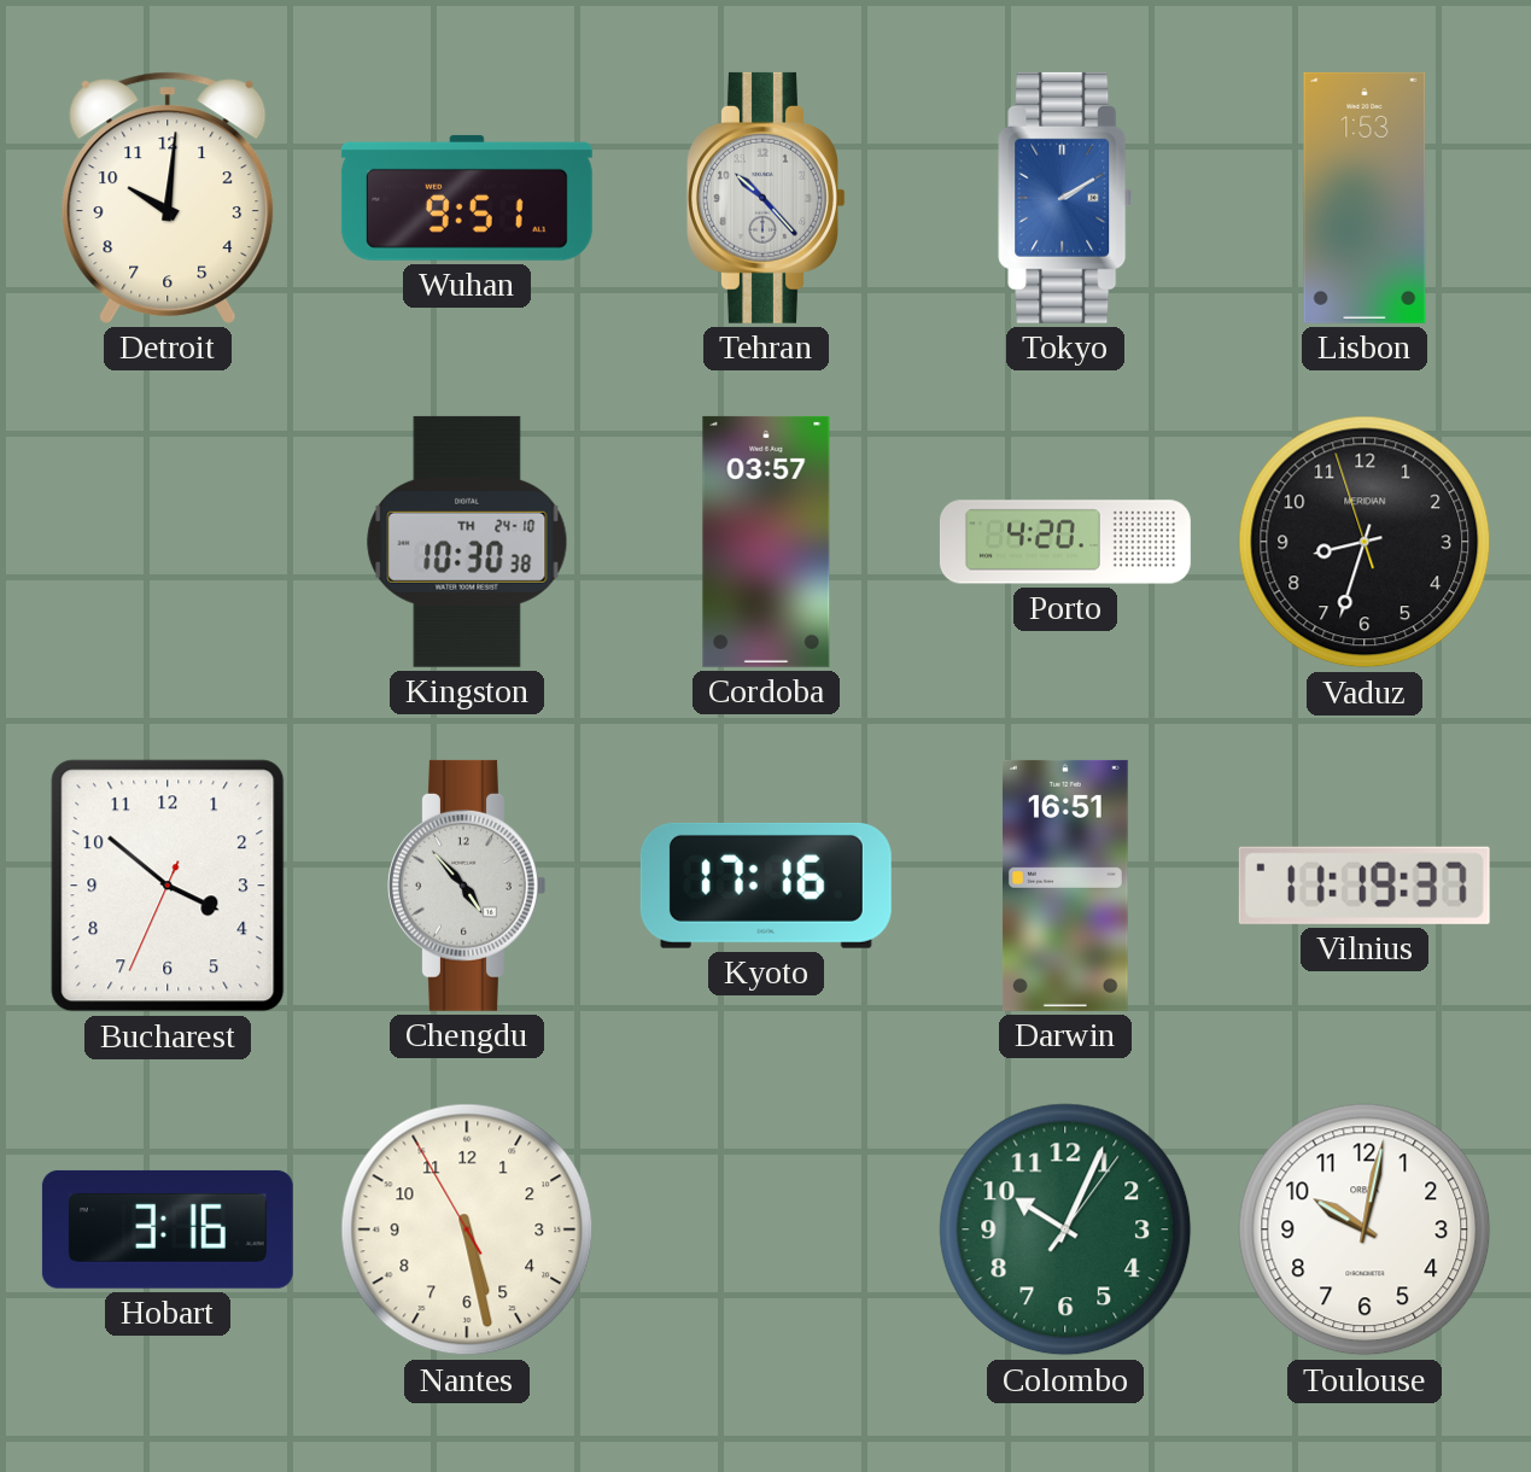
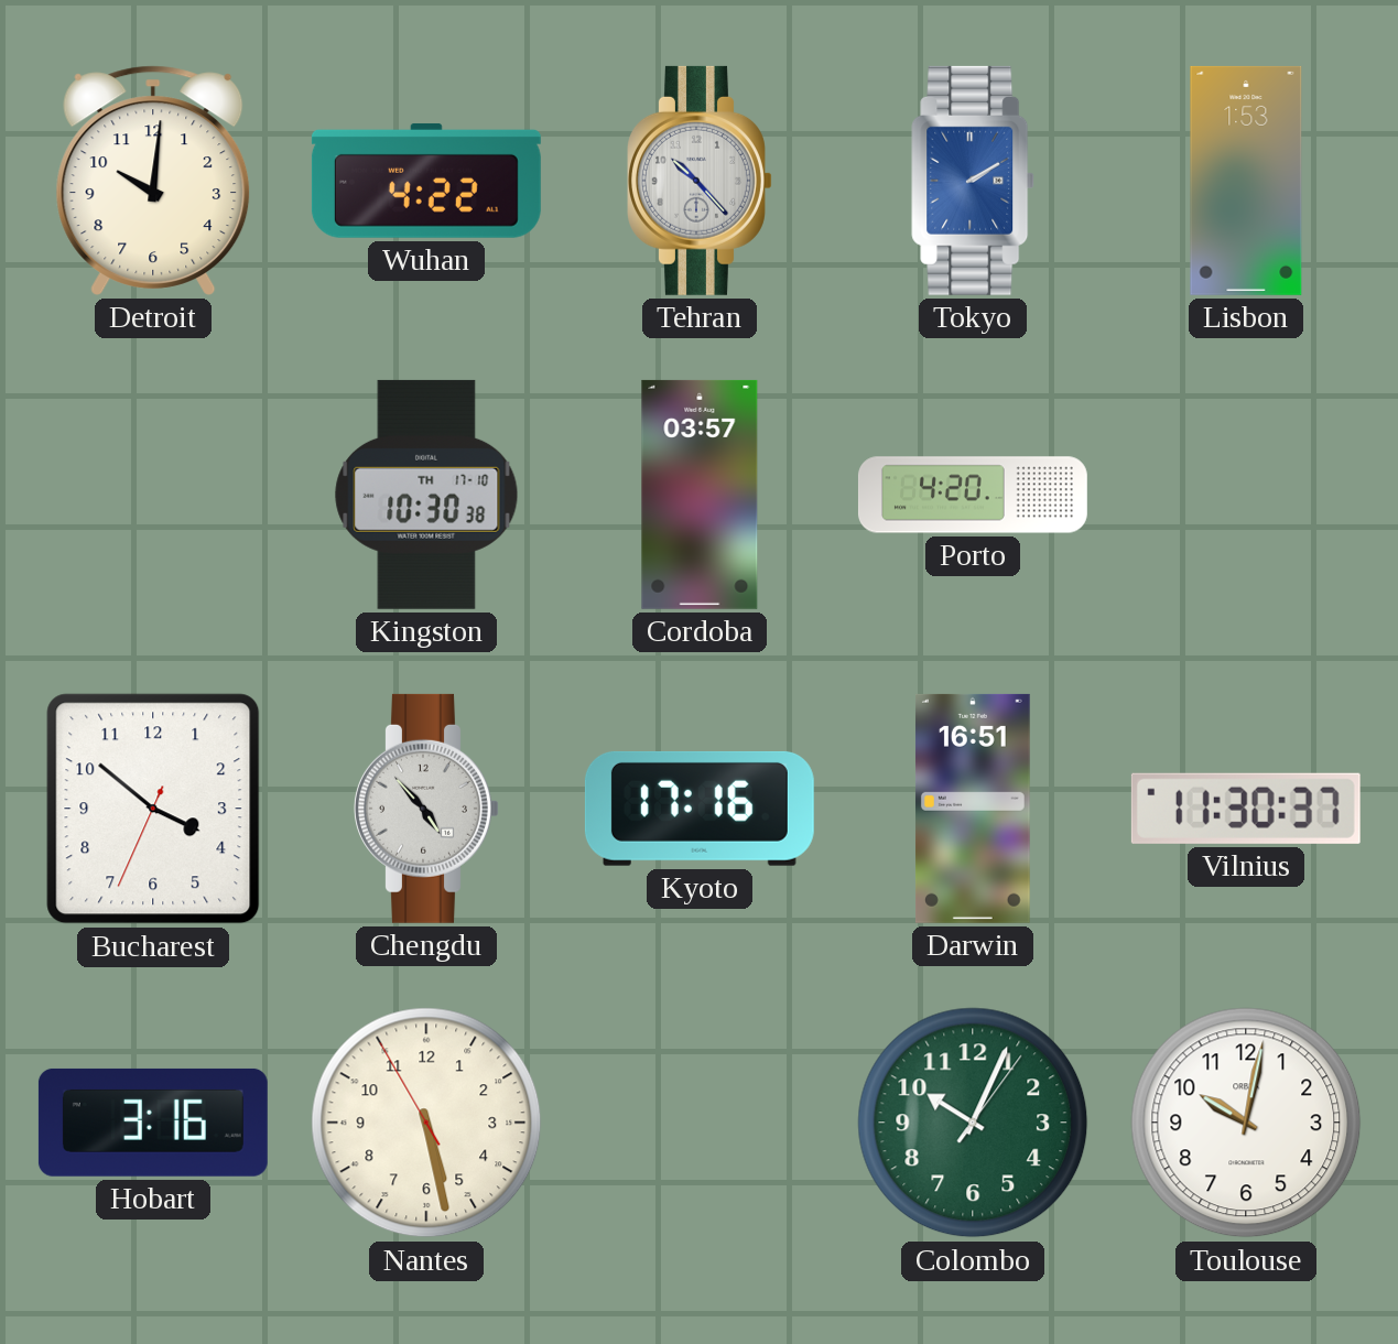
Wuhan: 9:51 -> 4:22
Kingston date: TH 24-10 -> TH 17-10
Vaduz: 8:32 -> none
Vilnius: 11:19 -> 11:30
